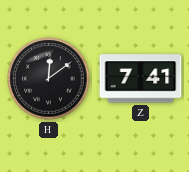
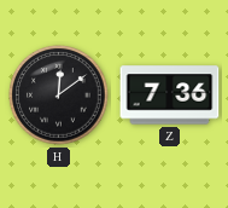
Z: 7:41 -> 7:36
